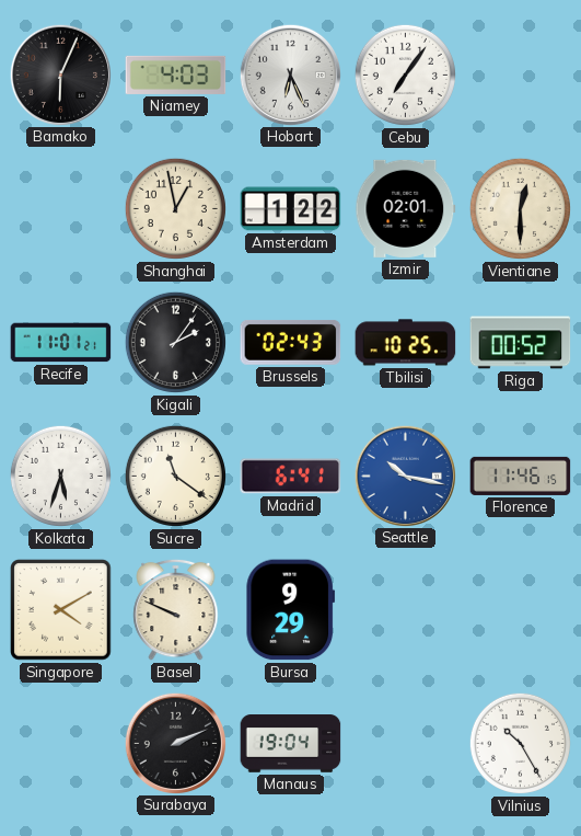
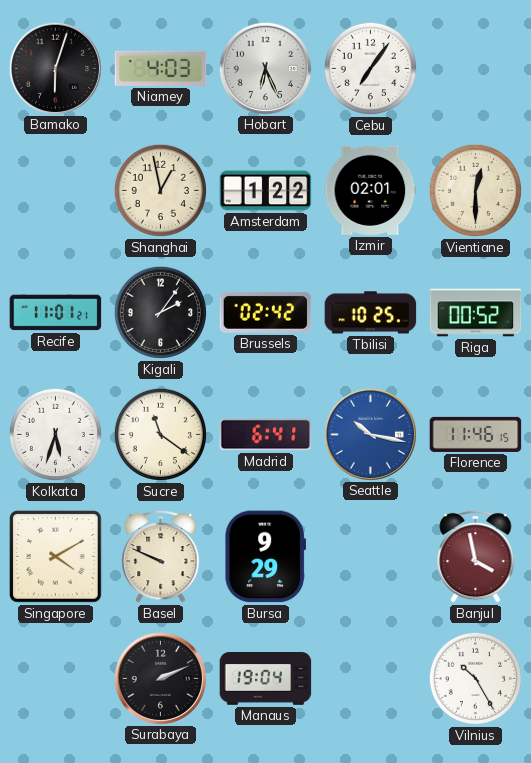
Bamako: 6:04 -> 6:03
Brussels: 02:43 -> 02:42
Banjul: none -> 3:58
